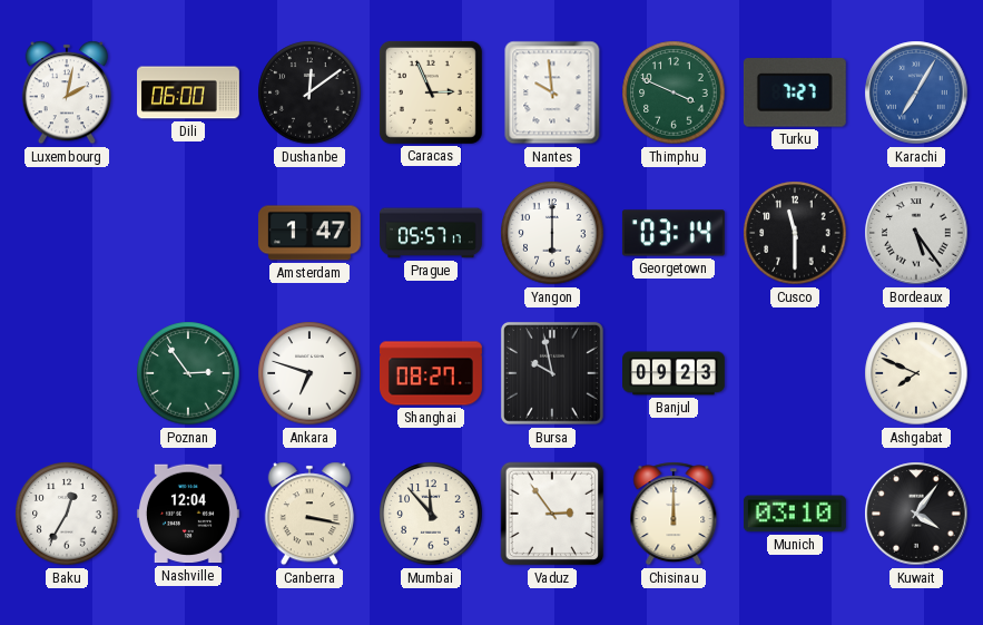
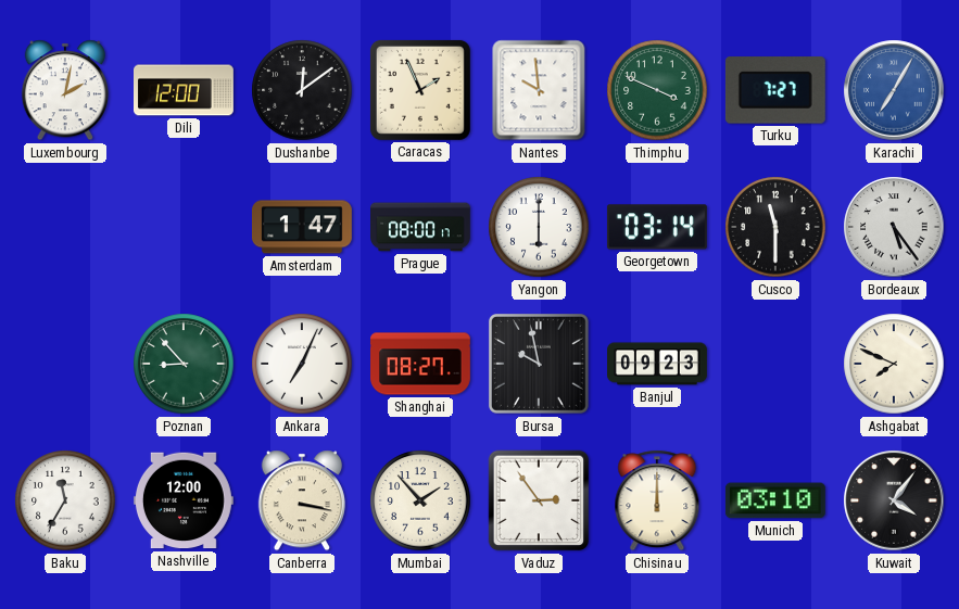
Dili: 06:00 -> 12:00
Caracas: 2:56 -> 1:56
Prague: 05:57 -> 08:00
Poznan: 2:54 -> 8:53
Ankara: 6:48 -> 7:04
Baku: 12:35 -> 11:35
Nashville: 12:04 -> 12:00
Mumbai: 11:53 -> 1:53
